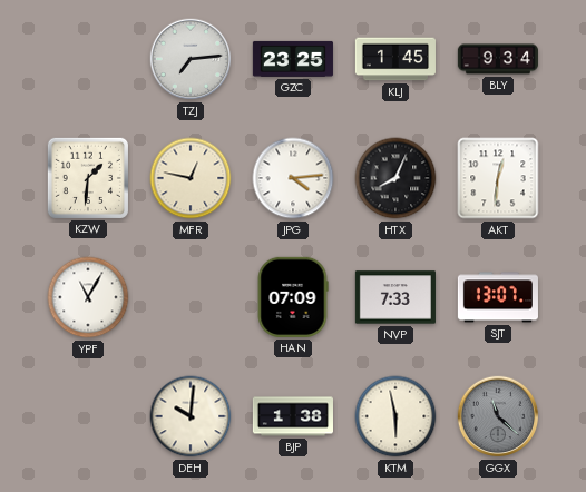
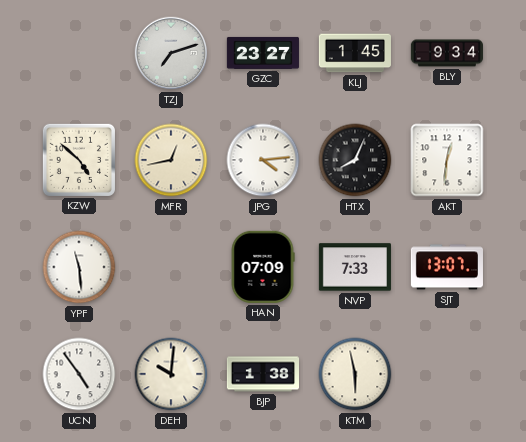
TZJ: 7:14 -> 7:12
GZC: 23:25 -> 23:27
KZW: 1:31 -> 4:52
MFR: 12:47 -> 12:43
YPF: 11:05 -> 11:29
UCN: none -> 4:54
GGX: 11:22 -> none
